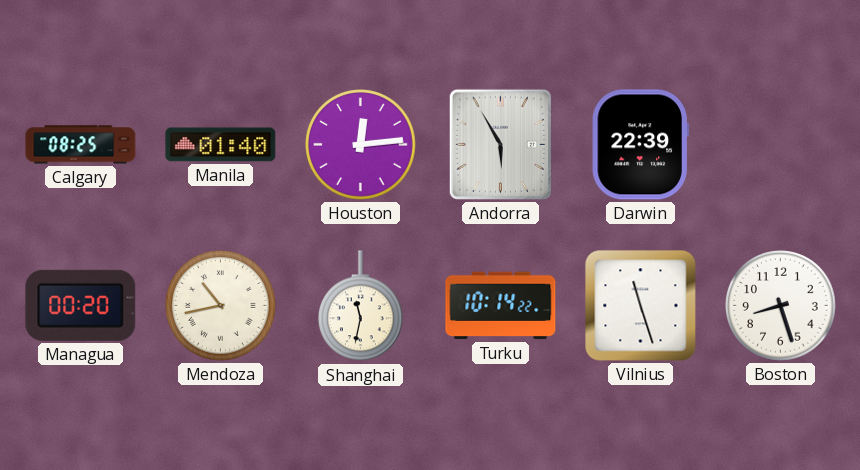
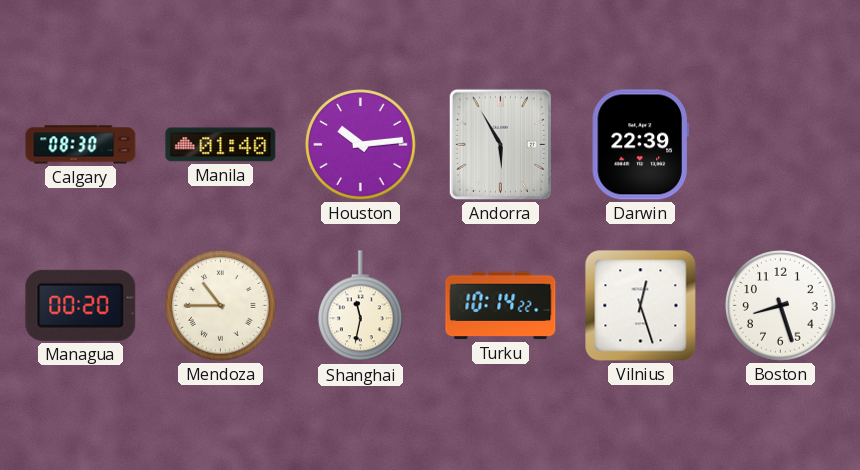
Calgary: 08:25 -> 08:30
Houston: 12:14 -> 10:14
Mendoza: 10:43 -> 10:45
Vilnius: 11:27 -> 12:27
